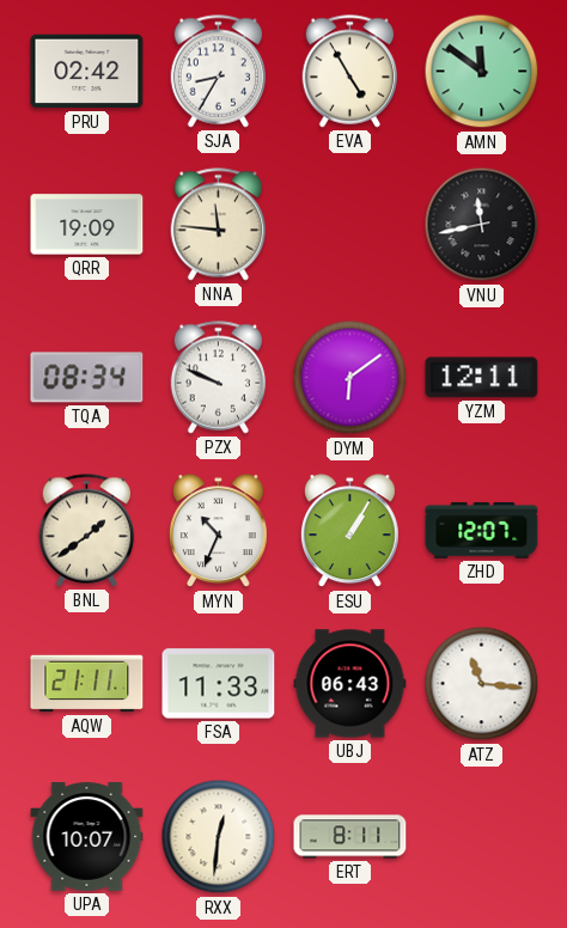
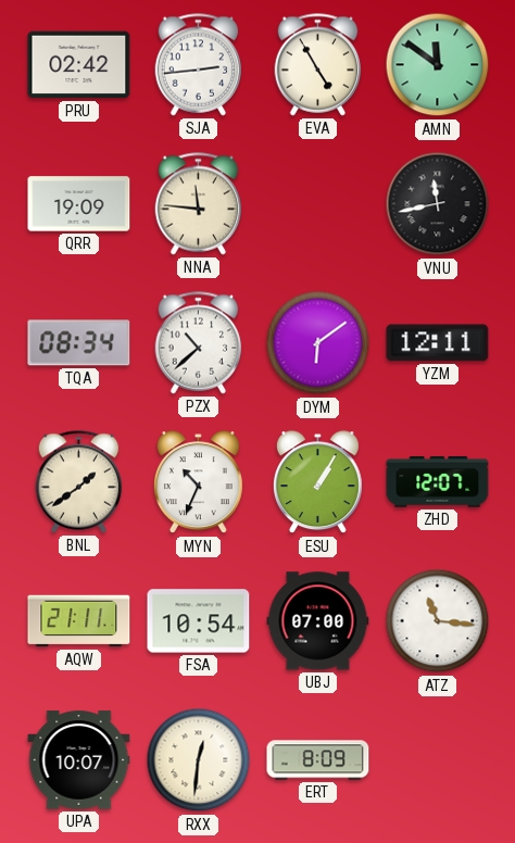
SJA: 8:35 -> 2:44
PZX: 9:49 -> 10:38
FSA: 11:33 -> 10:54
UBJ: 06:43 -> 07:00
ERT: 8:11 -> 8:09
